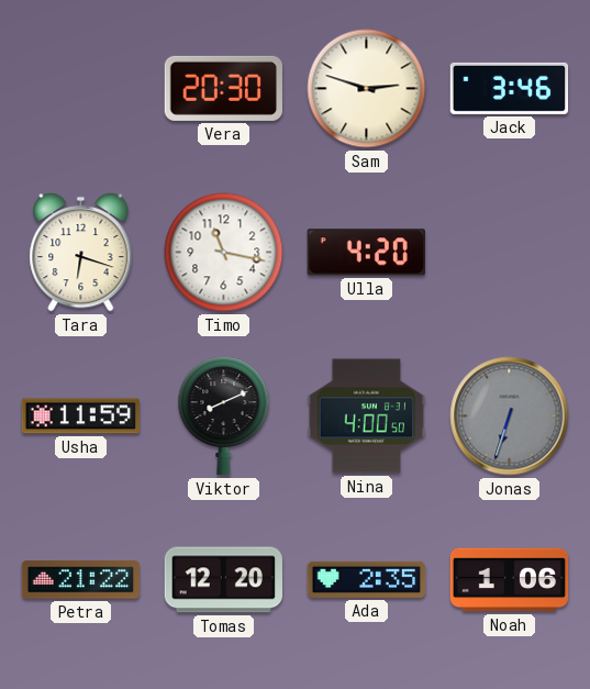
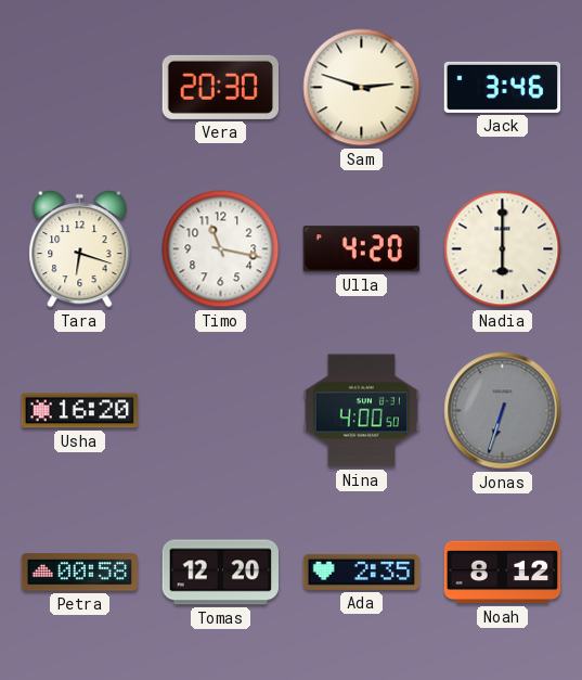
Nadia: none -> 6:00
Usha: 11:59 -> 16:20
Viktor: 8:11 -> none
Petra: 21:22 -> 00:58
Noah: 1:06 -> 8:12
